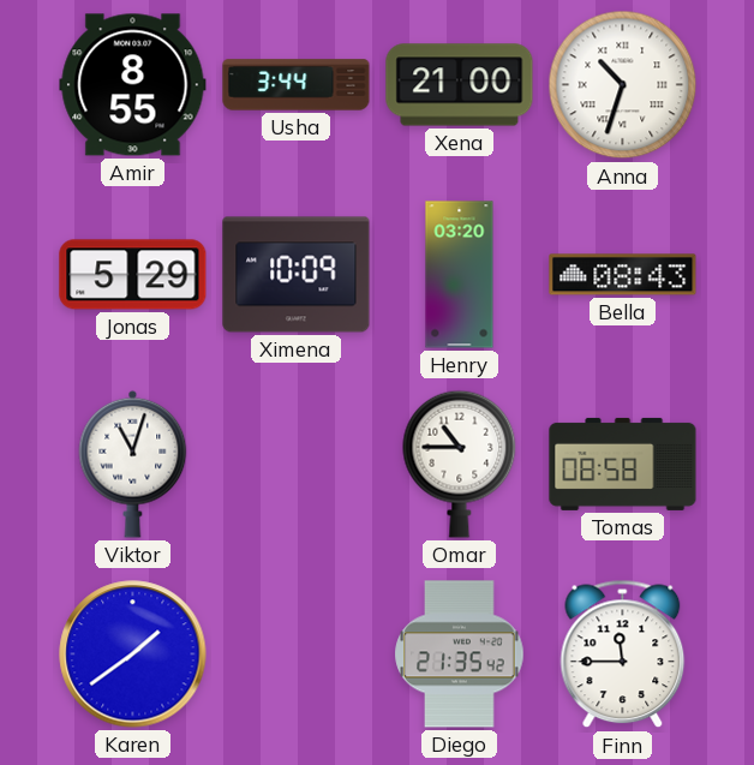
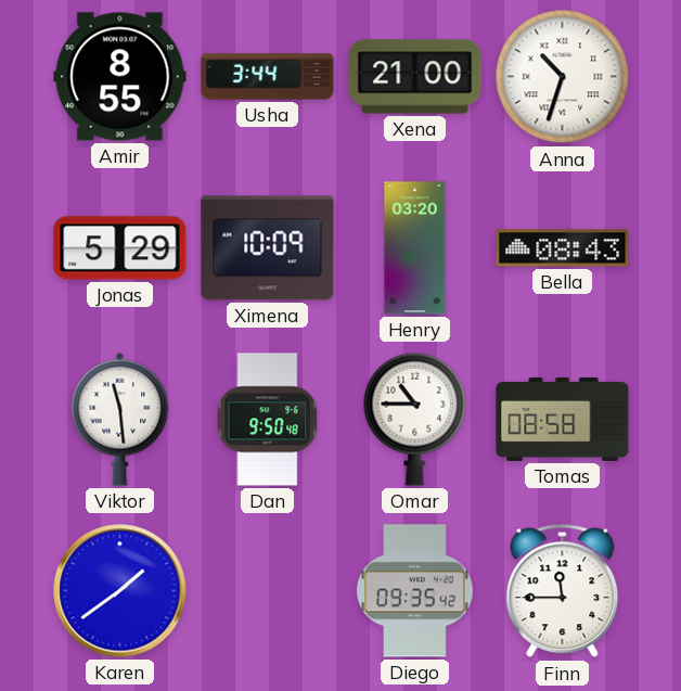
Viktor: 11:03 -> 11:29
Dan: none -> 9:50
Diego: 21:35 -> 09:35
